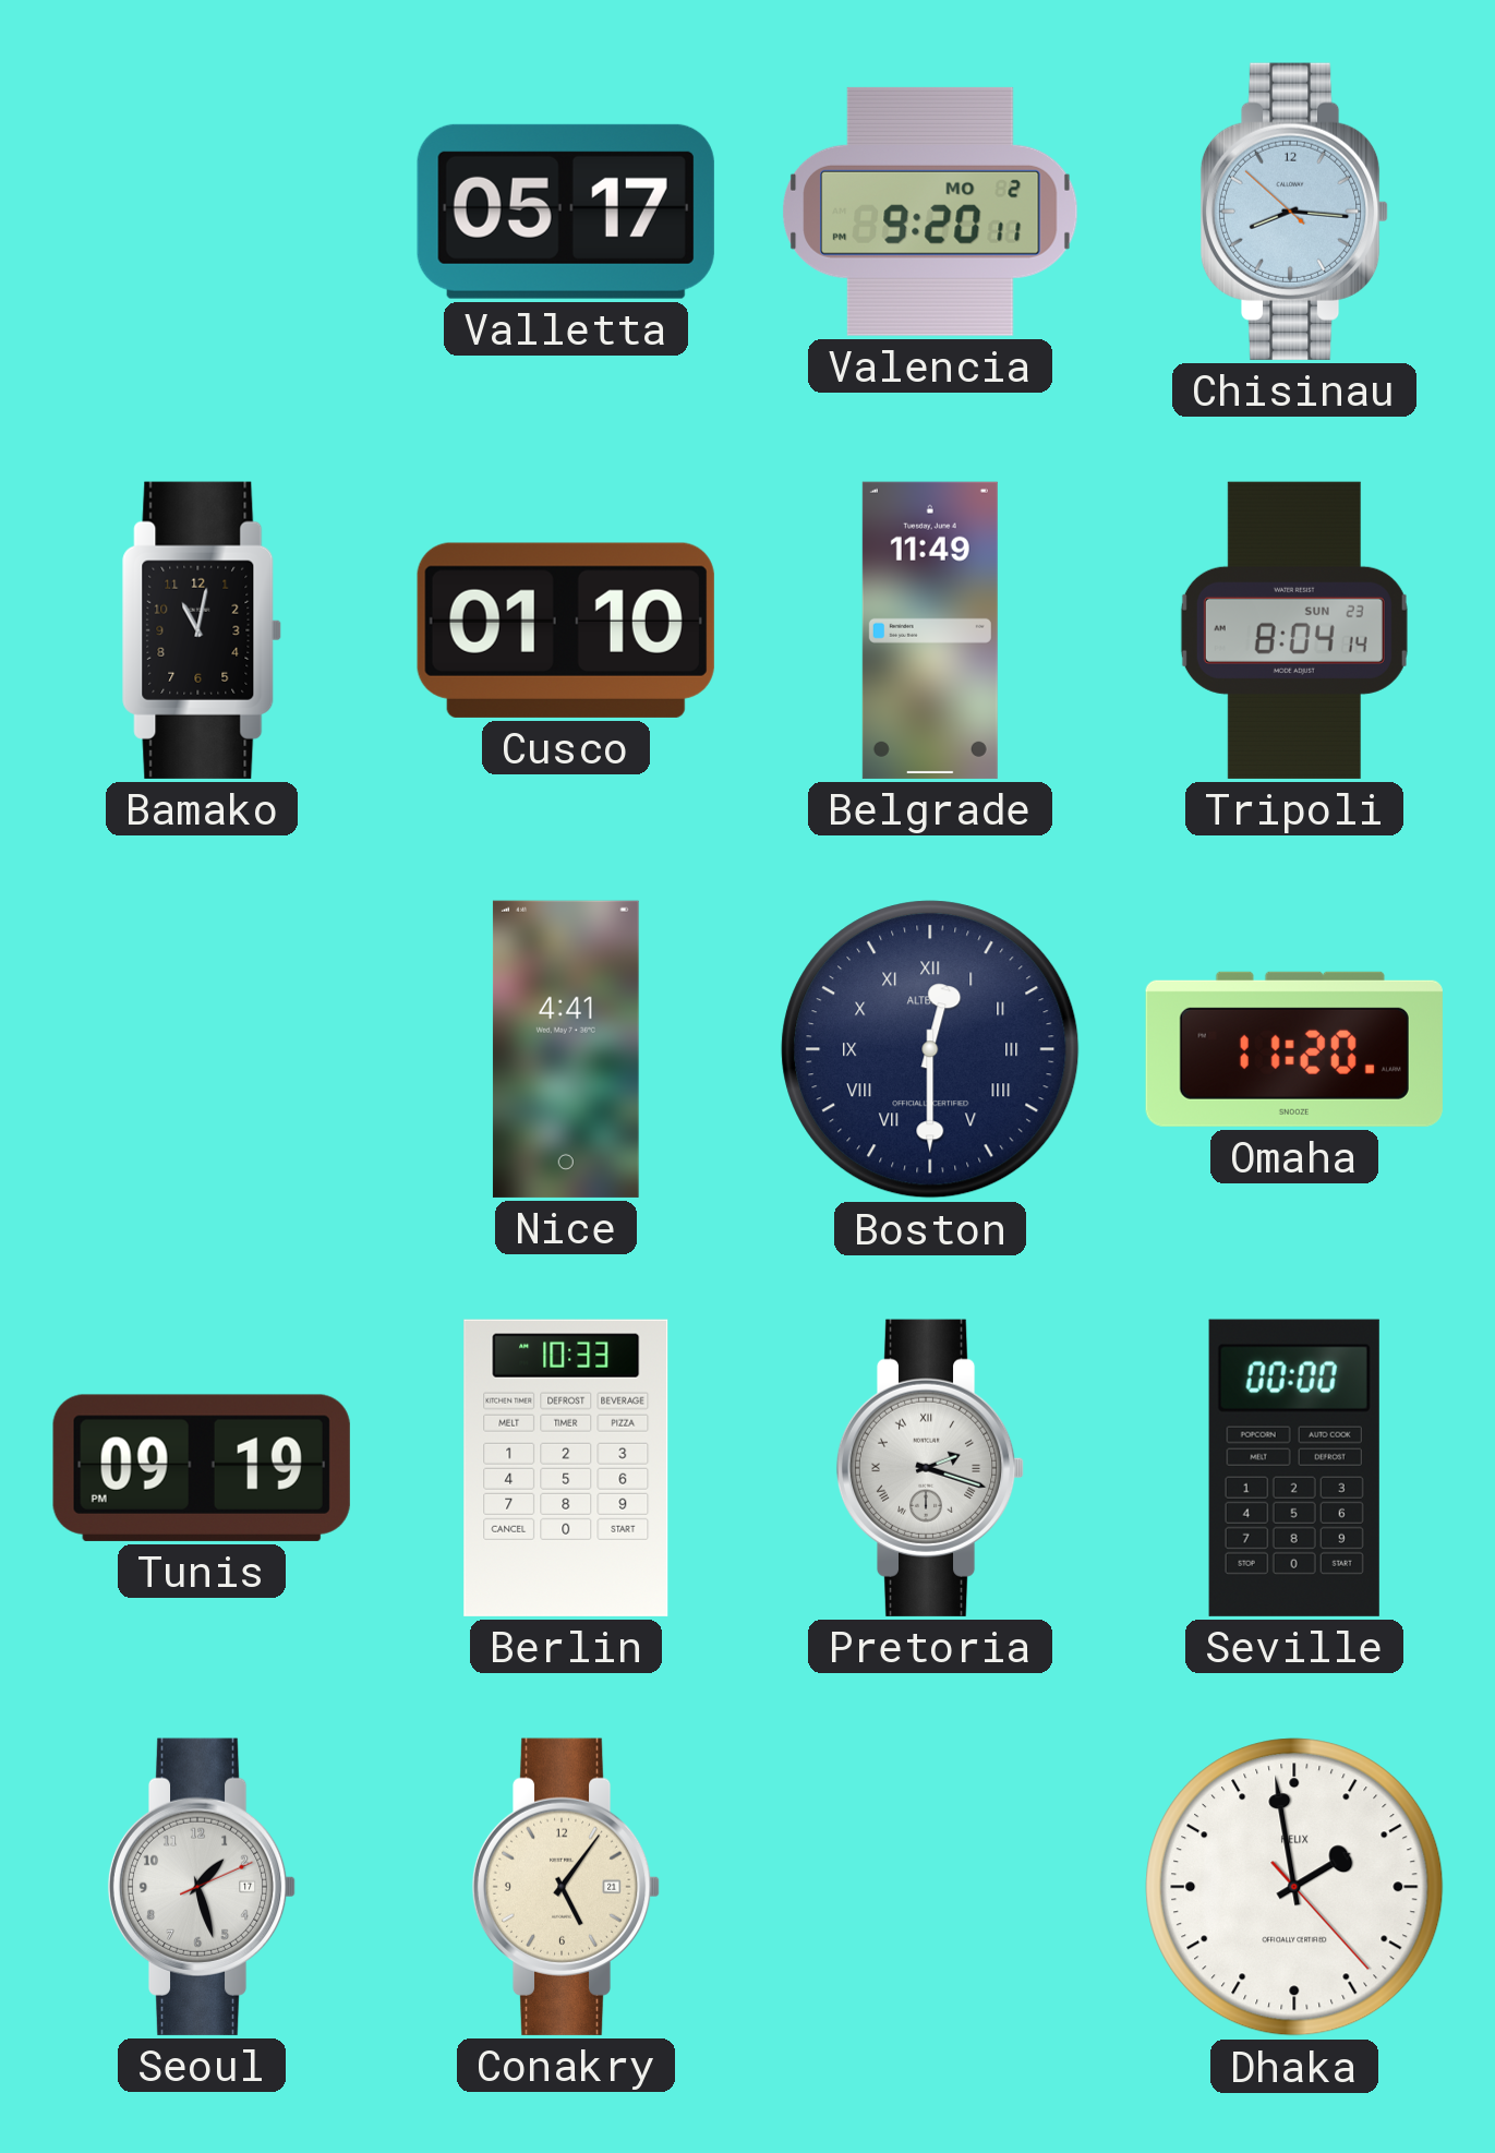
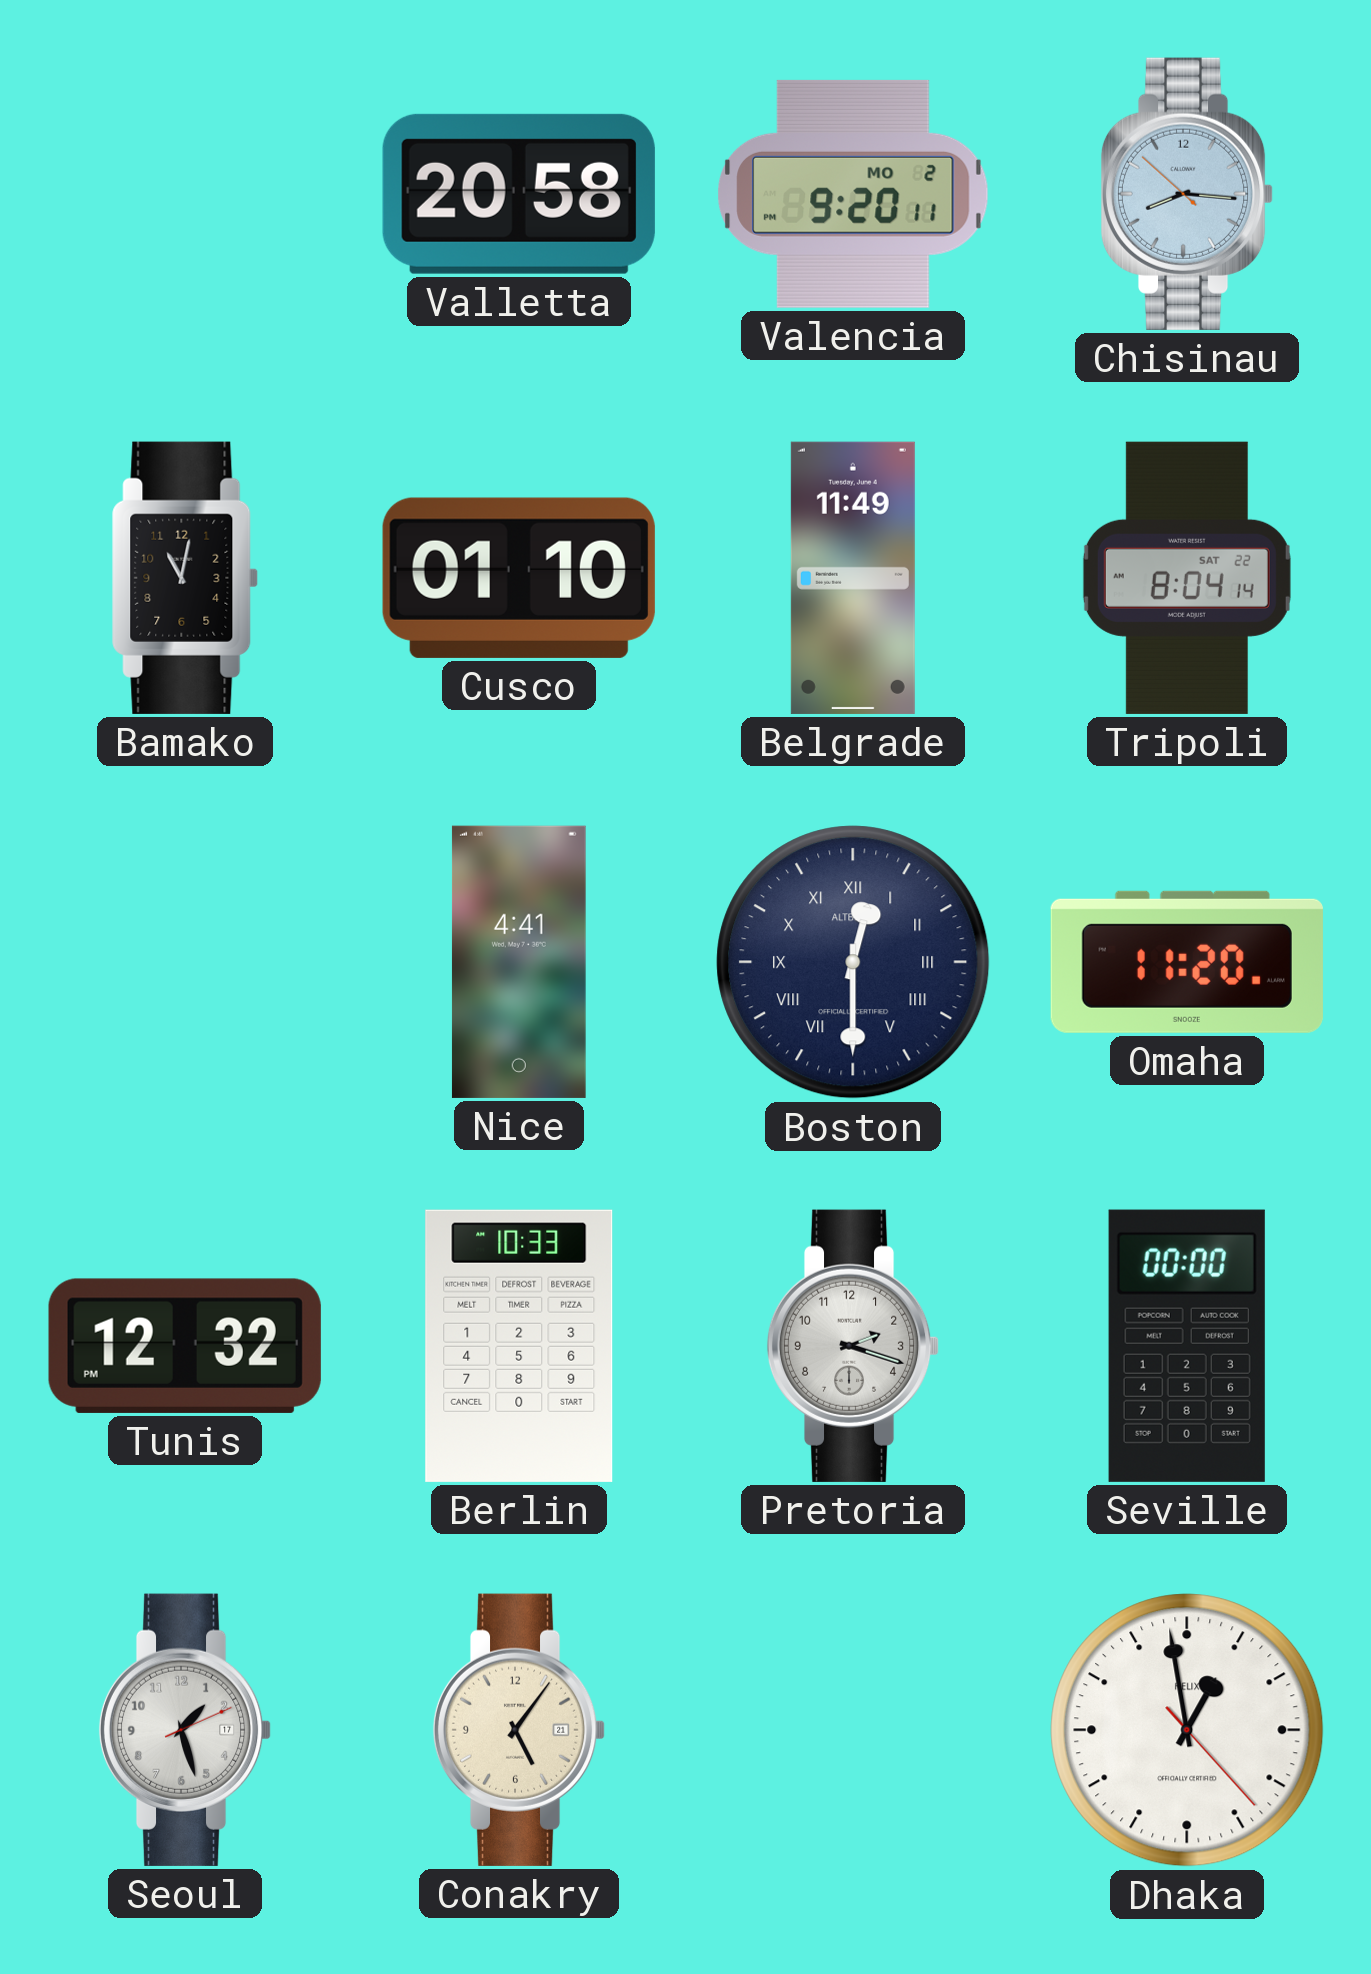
Valletta: 05:17 -> 20:58
Tripoli date: SUN 23 -> SAT 22
Tunis: 09:19 -> 12:32
Pretoria numerals: Roman -> Arabic
Dhaka: 1:58 -> 12:58
